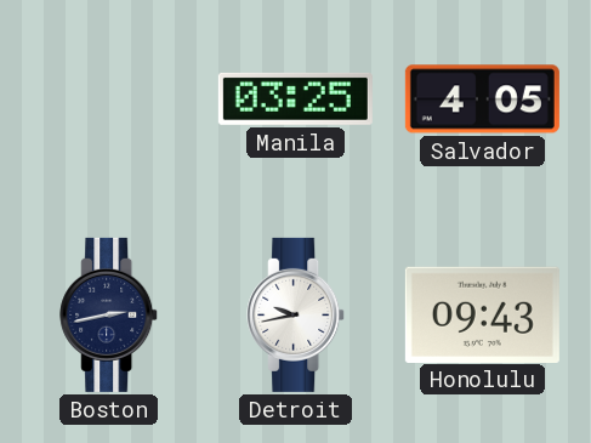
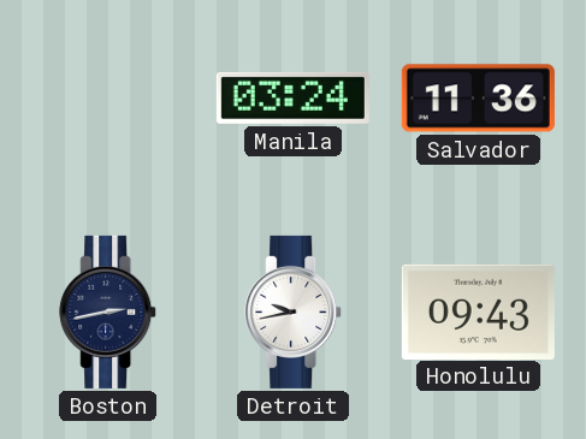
Manila: 03:25 -> 03:24
Salvador: 4:05 -> 11:36
